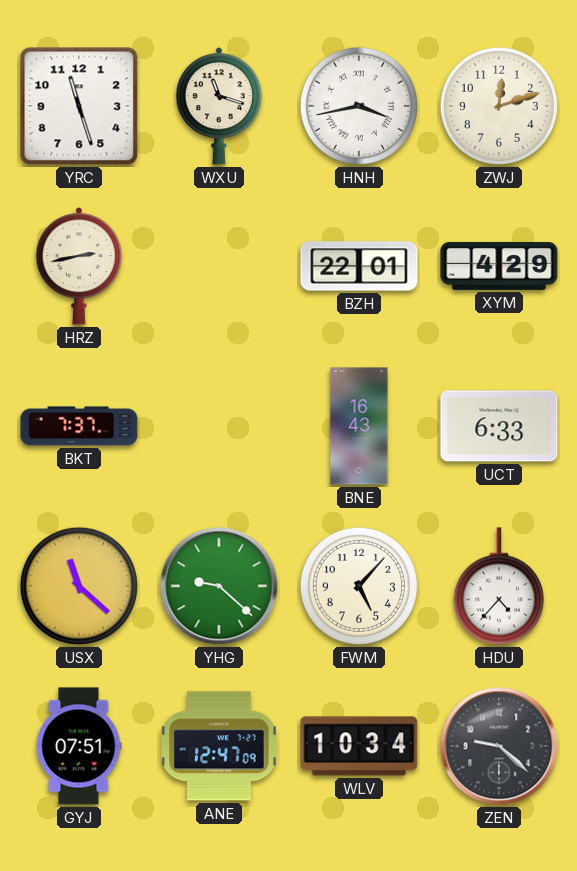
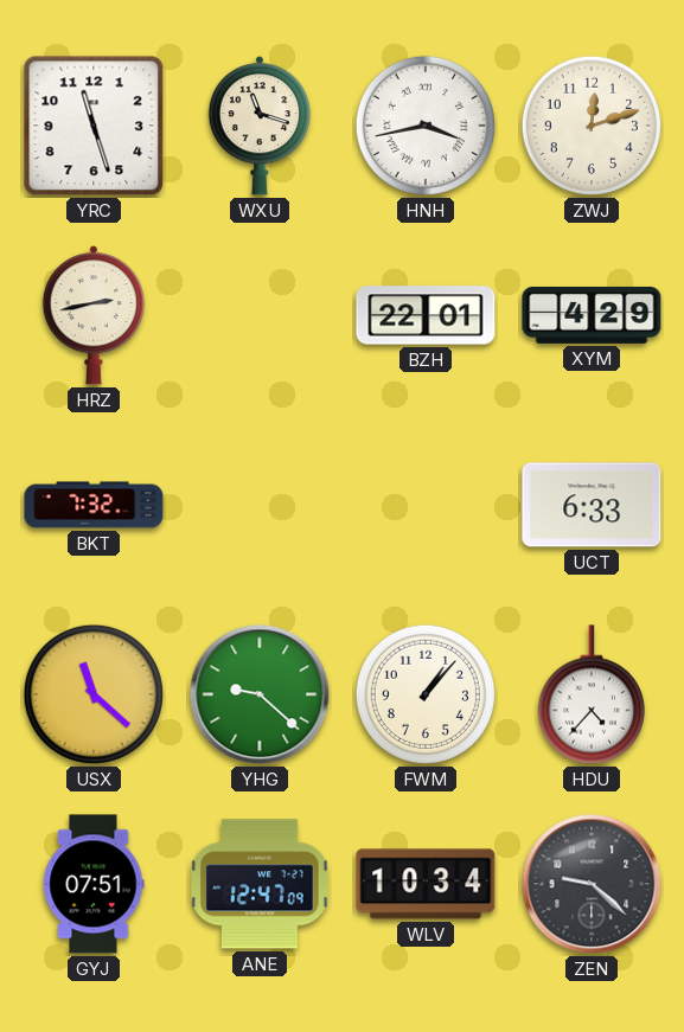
BKT: 7:37 -> 7:32
BNE: 16:43 -> none
FWM: 5:07 -> 1:07
